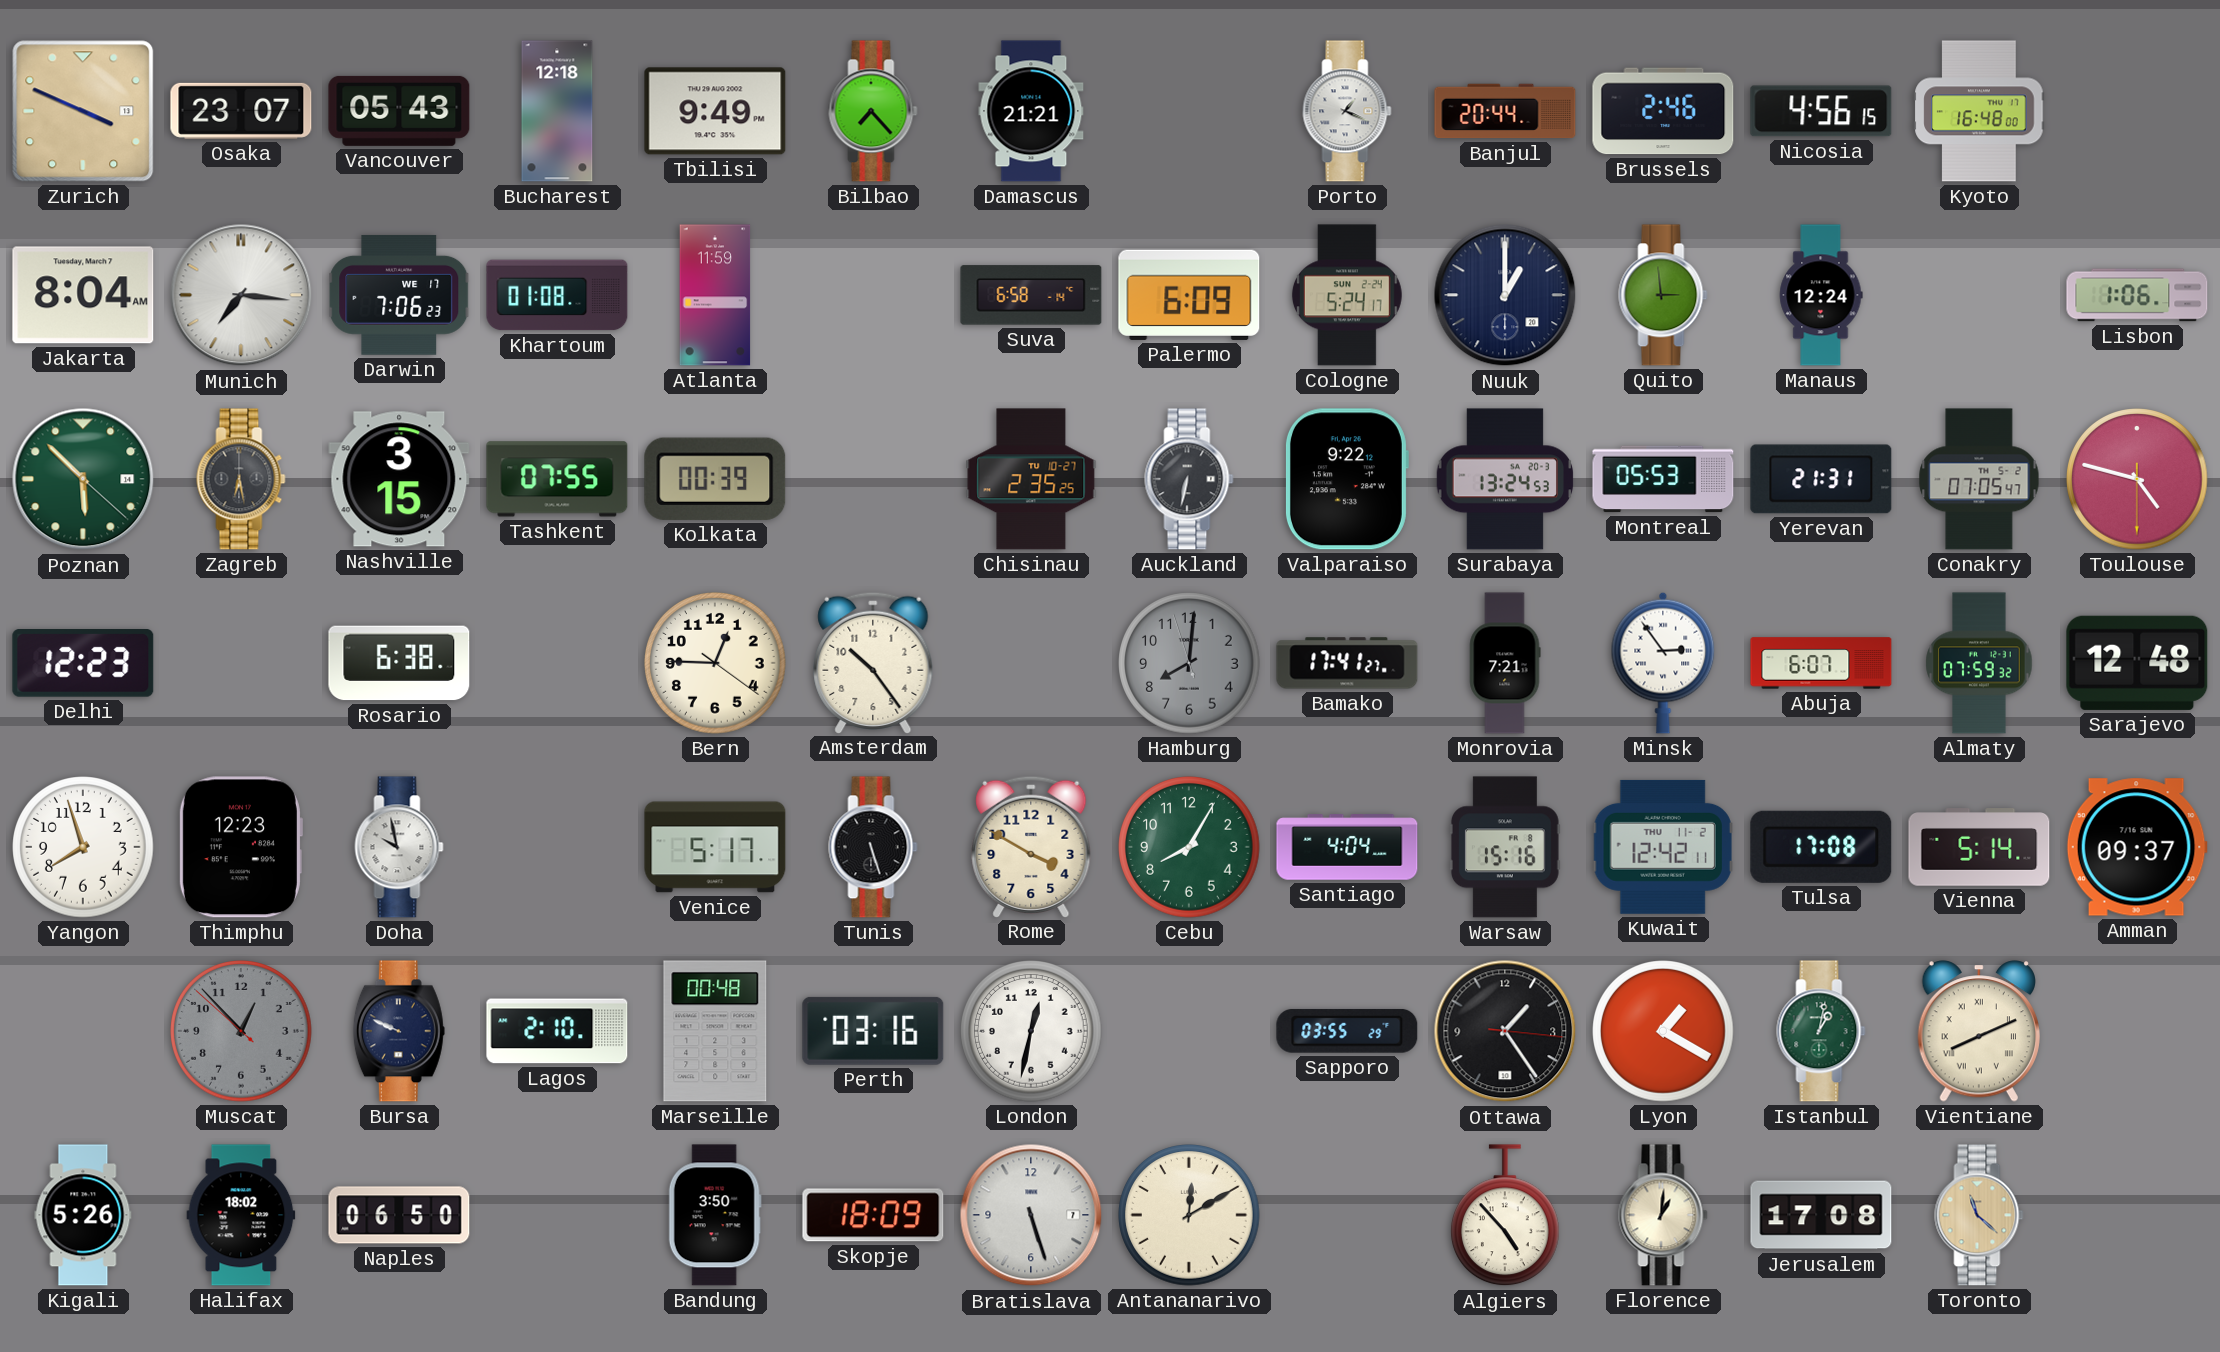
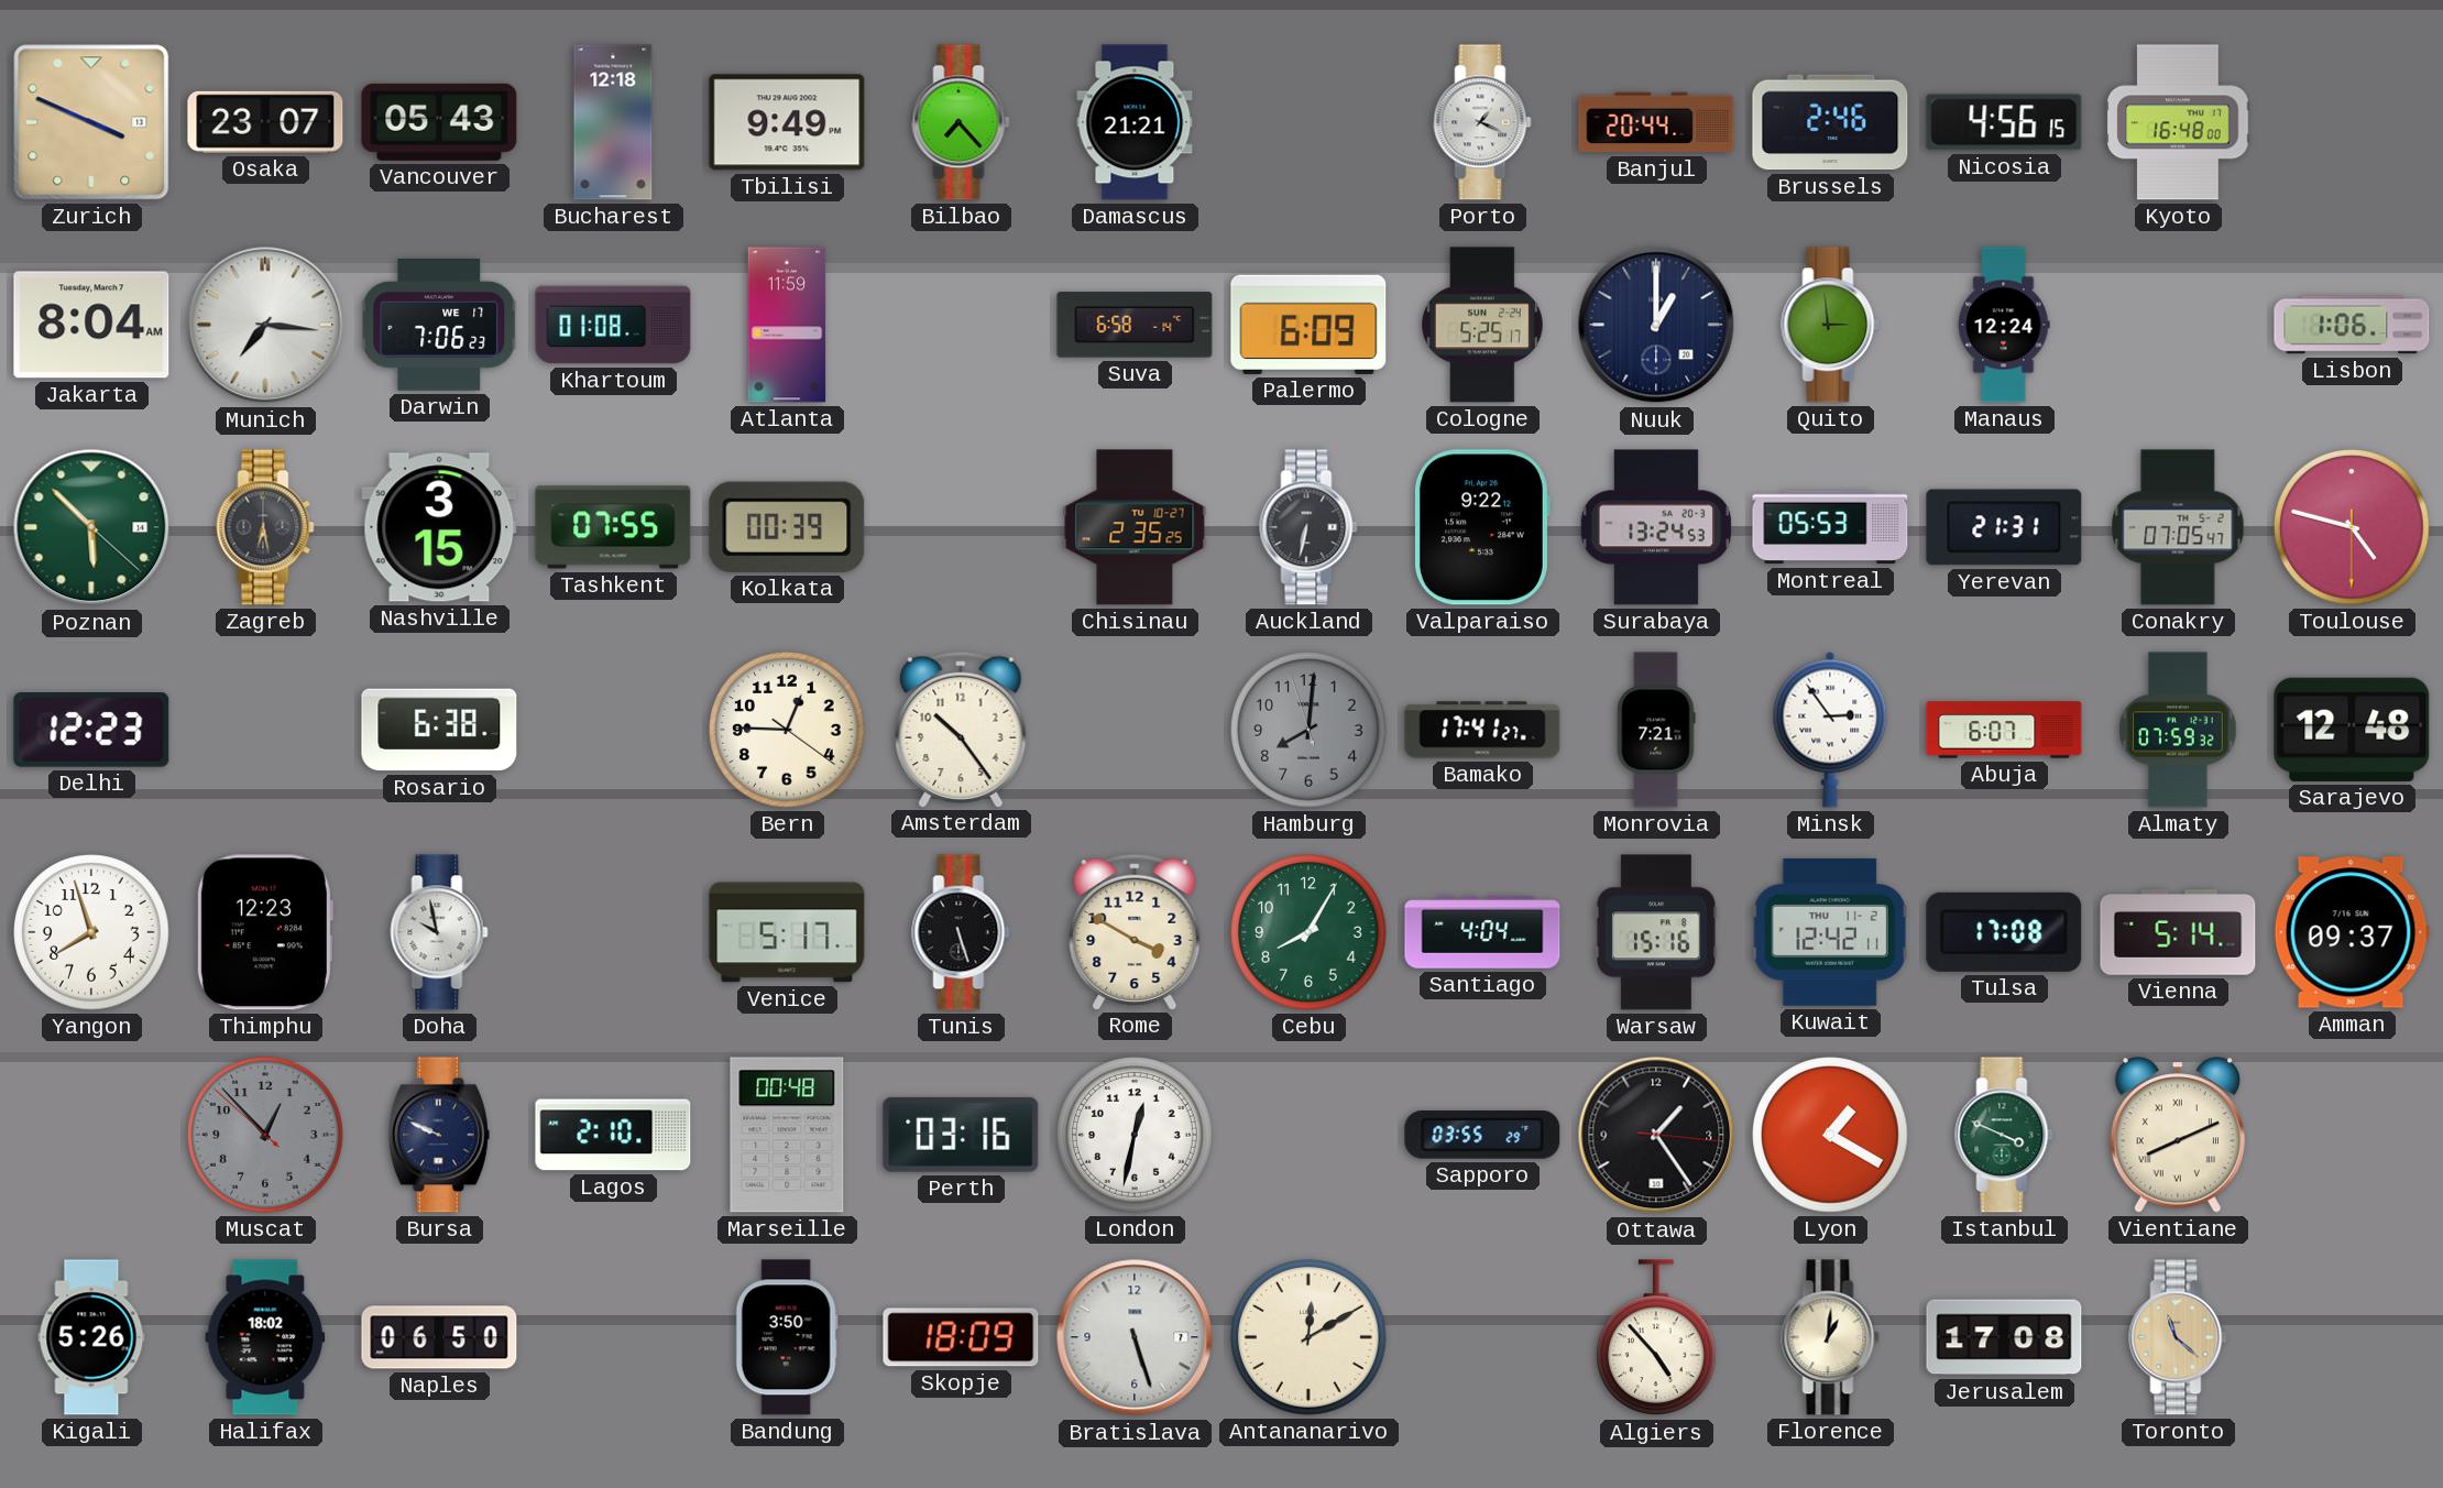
Cologne: 5:24 -> 5:25
Istanbul: 1:02 -> 3:49
